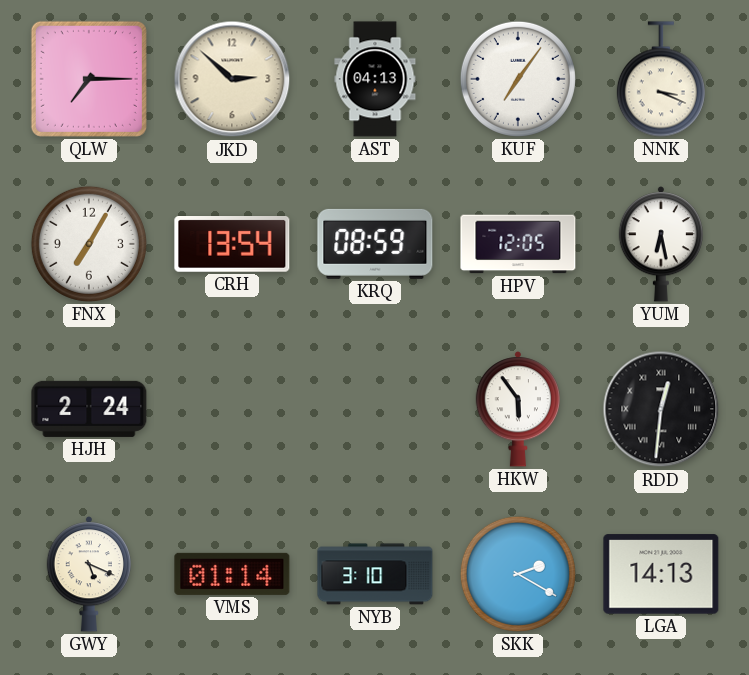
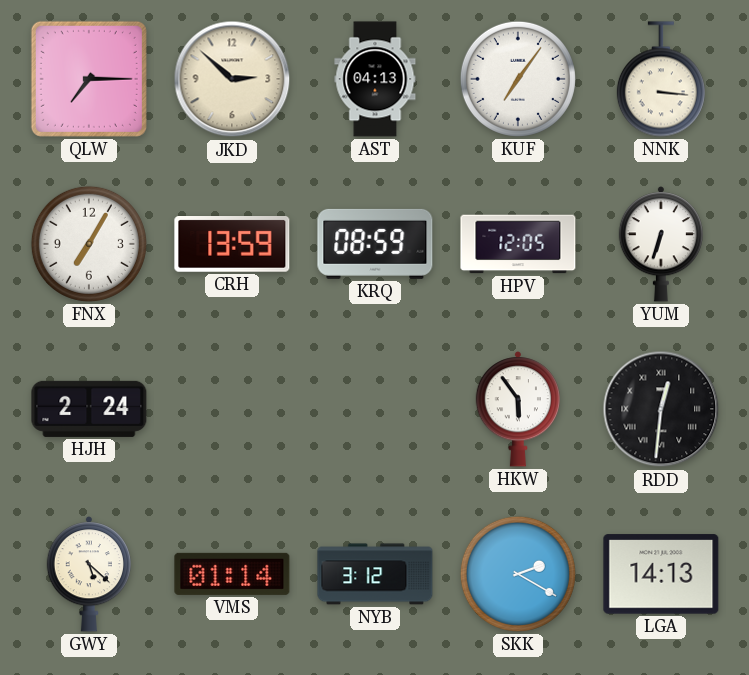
NNK: 3:19 -> 3:16
CRH: 13:54 -> 13:59
YUM: 6:28 -> 6:33
GWY: 5:19 -> 5:22
NYB: 3:10 -> 3:12
